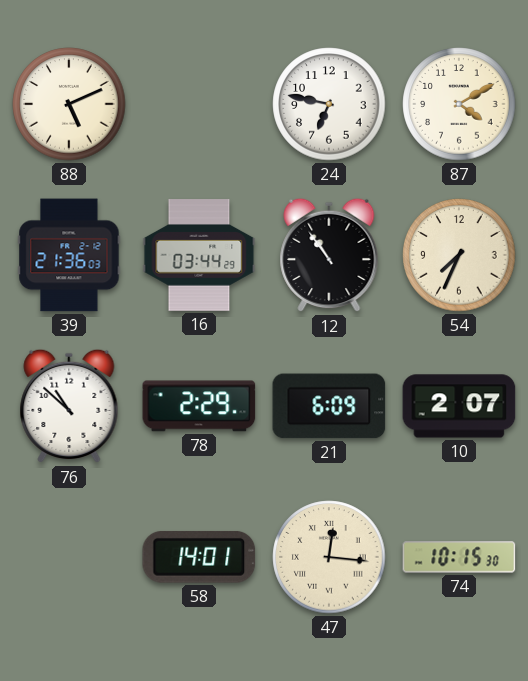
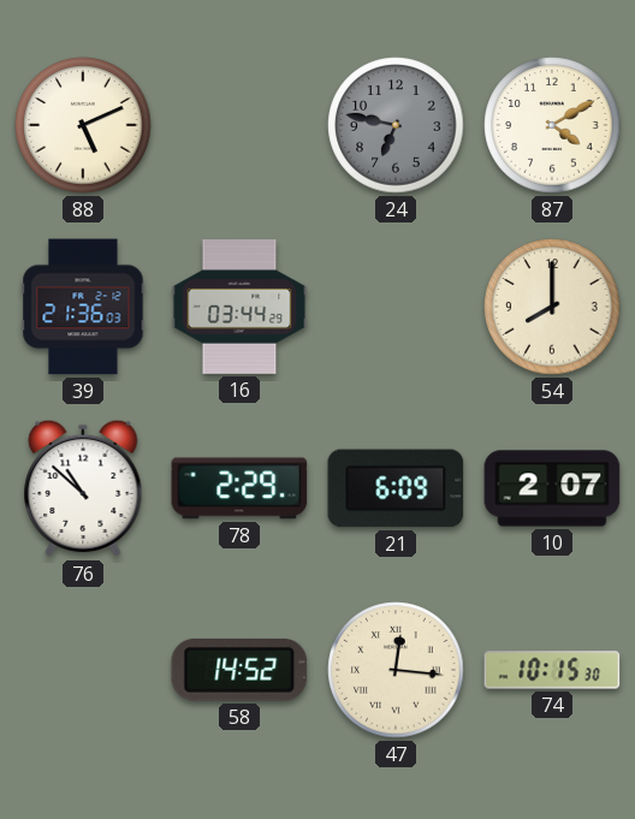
24 dial: white -> grey
12: 10:54 -> none
54: 7:34 -> 8:00
58: 14:01 -> 14:52
